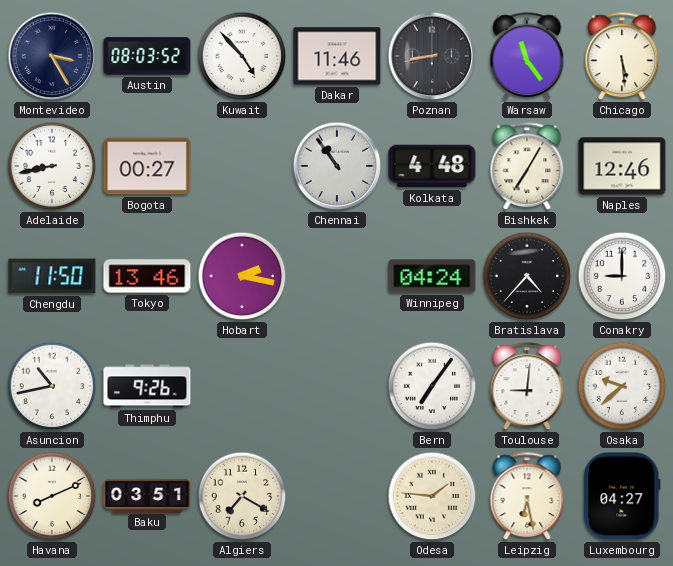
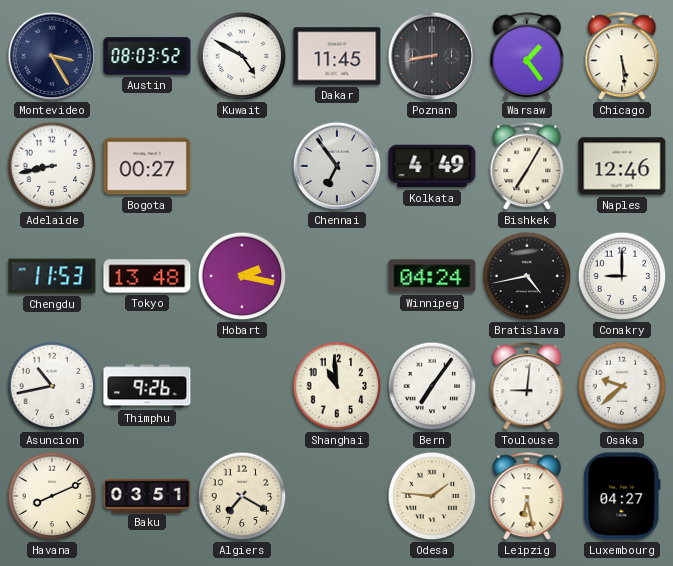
Kuwait: 4:53 -> 4:50
Dakar: 11:46 -> 11:45
Warsaw: 11:24 -> 1:24
Chennai: 10:54 -> 6:54
Kolkata: 4:48 -> 4:49
Chengdu: 11:50 -> 11:53
Tokyo: 13:46 -> 13:48
Bratislava: 4:37 -> 4:43
Shanghai: none -> 10:59
